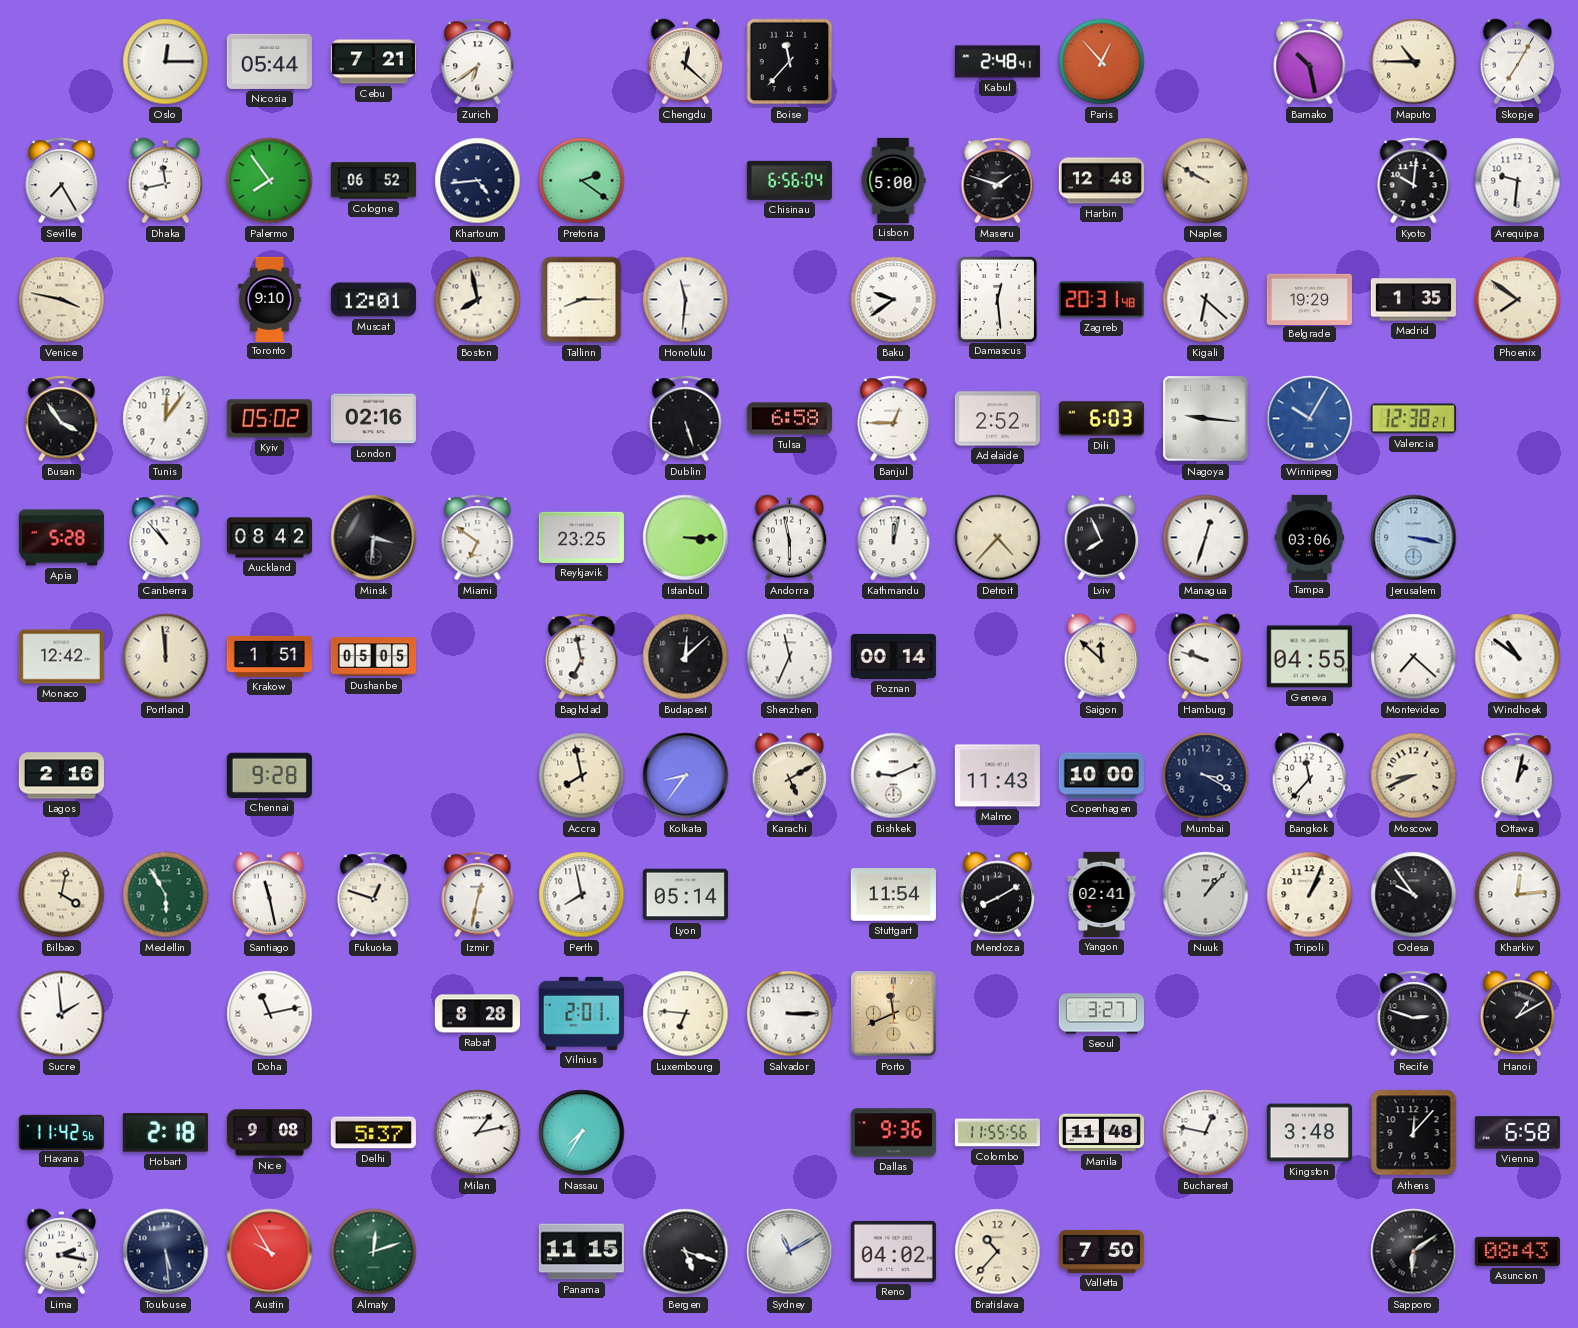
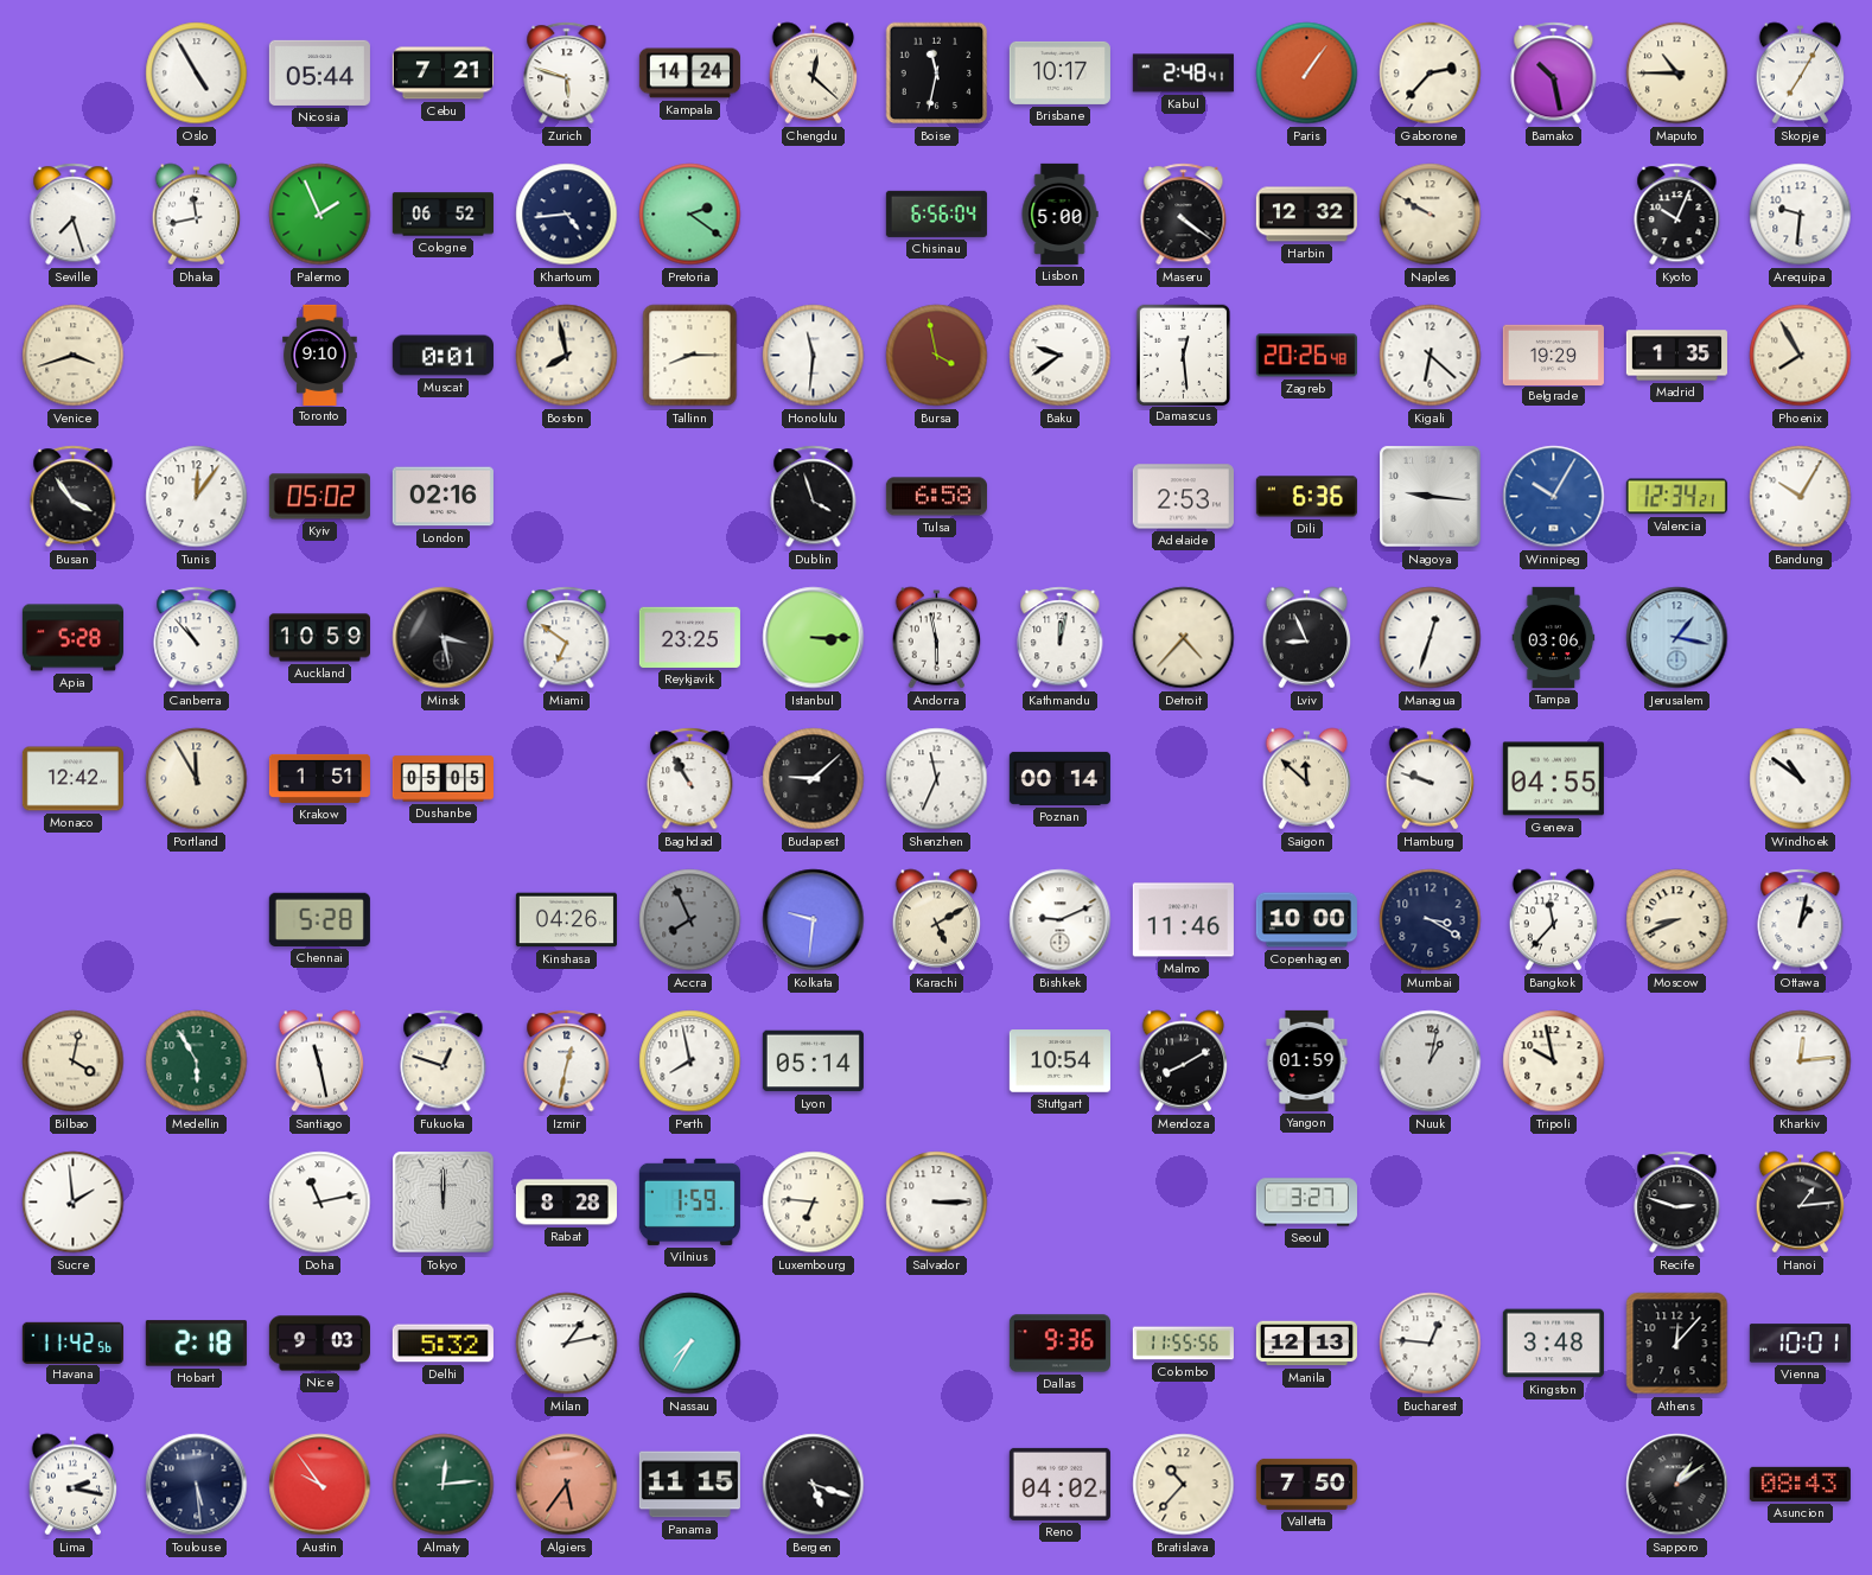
Oslo: 12:15 -> 4:55
Zurich: 6:39 -> 5:48
Kampala: none -> 14:24
Boise: 11:37 -> 11:32
Brisbane: none -> 10:17
Paris: 12:53 -> 1:06
Gaborone: none -> 2:37
Seville: 7:25 -> 7:27
Palermo: 7:54 -> 1:56
Maseru: 1:48 -> 4:21
Harbin: 12:48 -> 12:32
Kyoto: 10:01 -> 10:04
Venice: 3:47 -> 3:42
Muscat: 12:01 -> 0:01
Bursa: none -> 3:58
Zagreb: 20:31 -> 20:26
Phoenix: 7:51 -> 7:55
Dublin: 5:27 -> 3:57
Banjul: 12:45 -> none
Adelaide: 2:52 -> 2:53
Dili: 6:03 -> 6:36
Valencia: 12:38 -> 12:34
Bandung: none -> 10:05
Auckland: 08:42 -> 10:59
Minsk: 3:31 -> 3:28
Lviv: 7:56 -> 8:56
Jerusalem: 3:17 -> 1:17
Portland: 11:59 -> 11:55
Baghdad: 6:58 -> 10:55
Budapest: 12:08 -> 9:08
Montevideo: 7:22 -> none
Lagos: 2:16 -> none
Chennai: 9:28 -> 5:28
Kinshasa: none -> 04:26
Accra: 7:58 -> 7:56
Accra dial: cream -> grey
Kolkata: 8:36 -> 9:31
Malmo: 11:43 -> 11:46
Stuttgart: 11:54 -> 10:54
Yangon: 02:41 -> 01:59
Nuuk: 1:07 -> 1:02
Tripoli: 1:04 -> 9:58
Odesa: 9:54 -> none
Tokyo: none -> 12:00
Vilnius: 2:01 -> 1:59
Porto: 11:41 -> none
Hanoi: 1:10 -> 1:14
Nice: 9:08 -> 9:03
Delhi: 5:37 -> 5:32
Manila: 11:48 -> 12:13
Bucharest: 12:47 -> 12:46
Vienna: 6:58 -> 10:01
Austin: 9:55 -> 9:54
Almaty: 12:12 -> 12:14
Algiers: none -> 5:36
Sydney: 11:10 -> none
Sapporo: 6:09 -> 1:09
